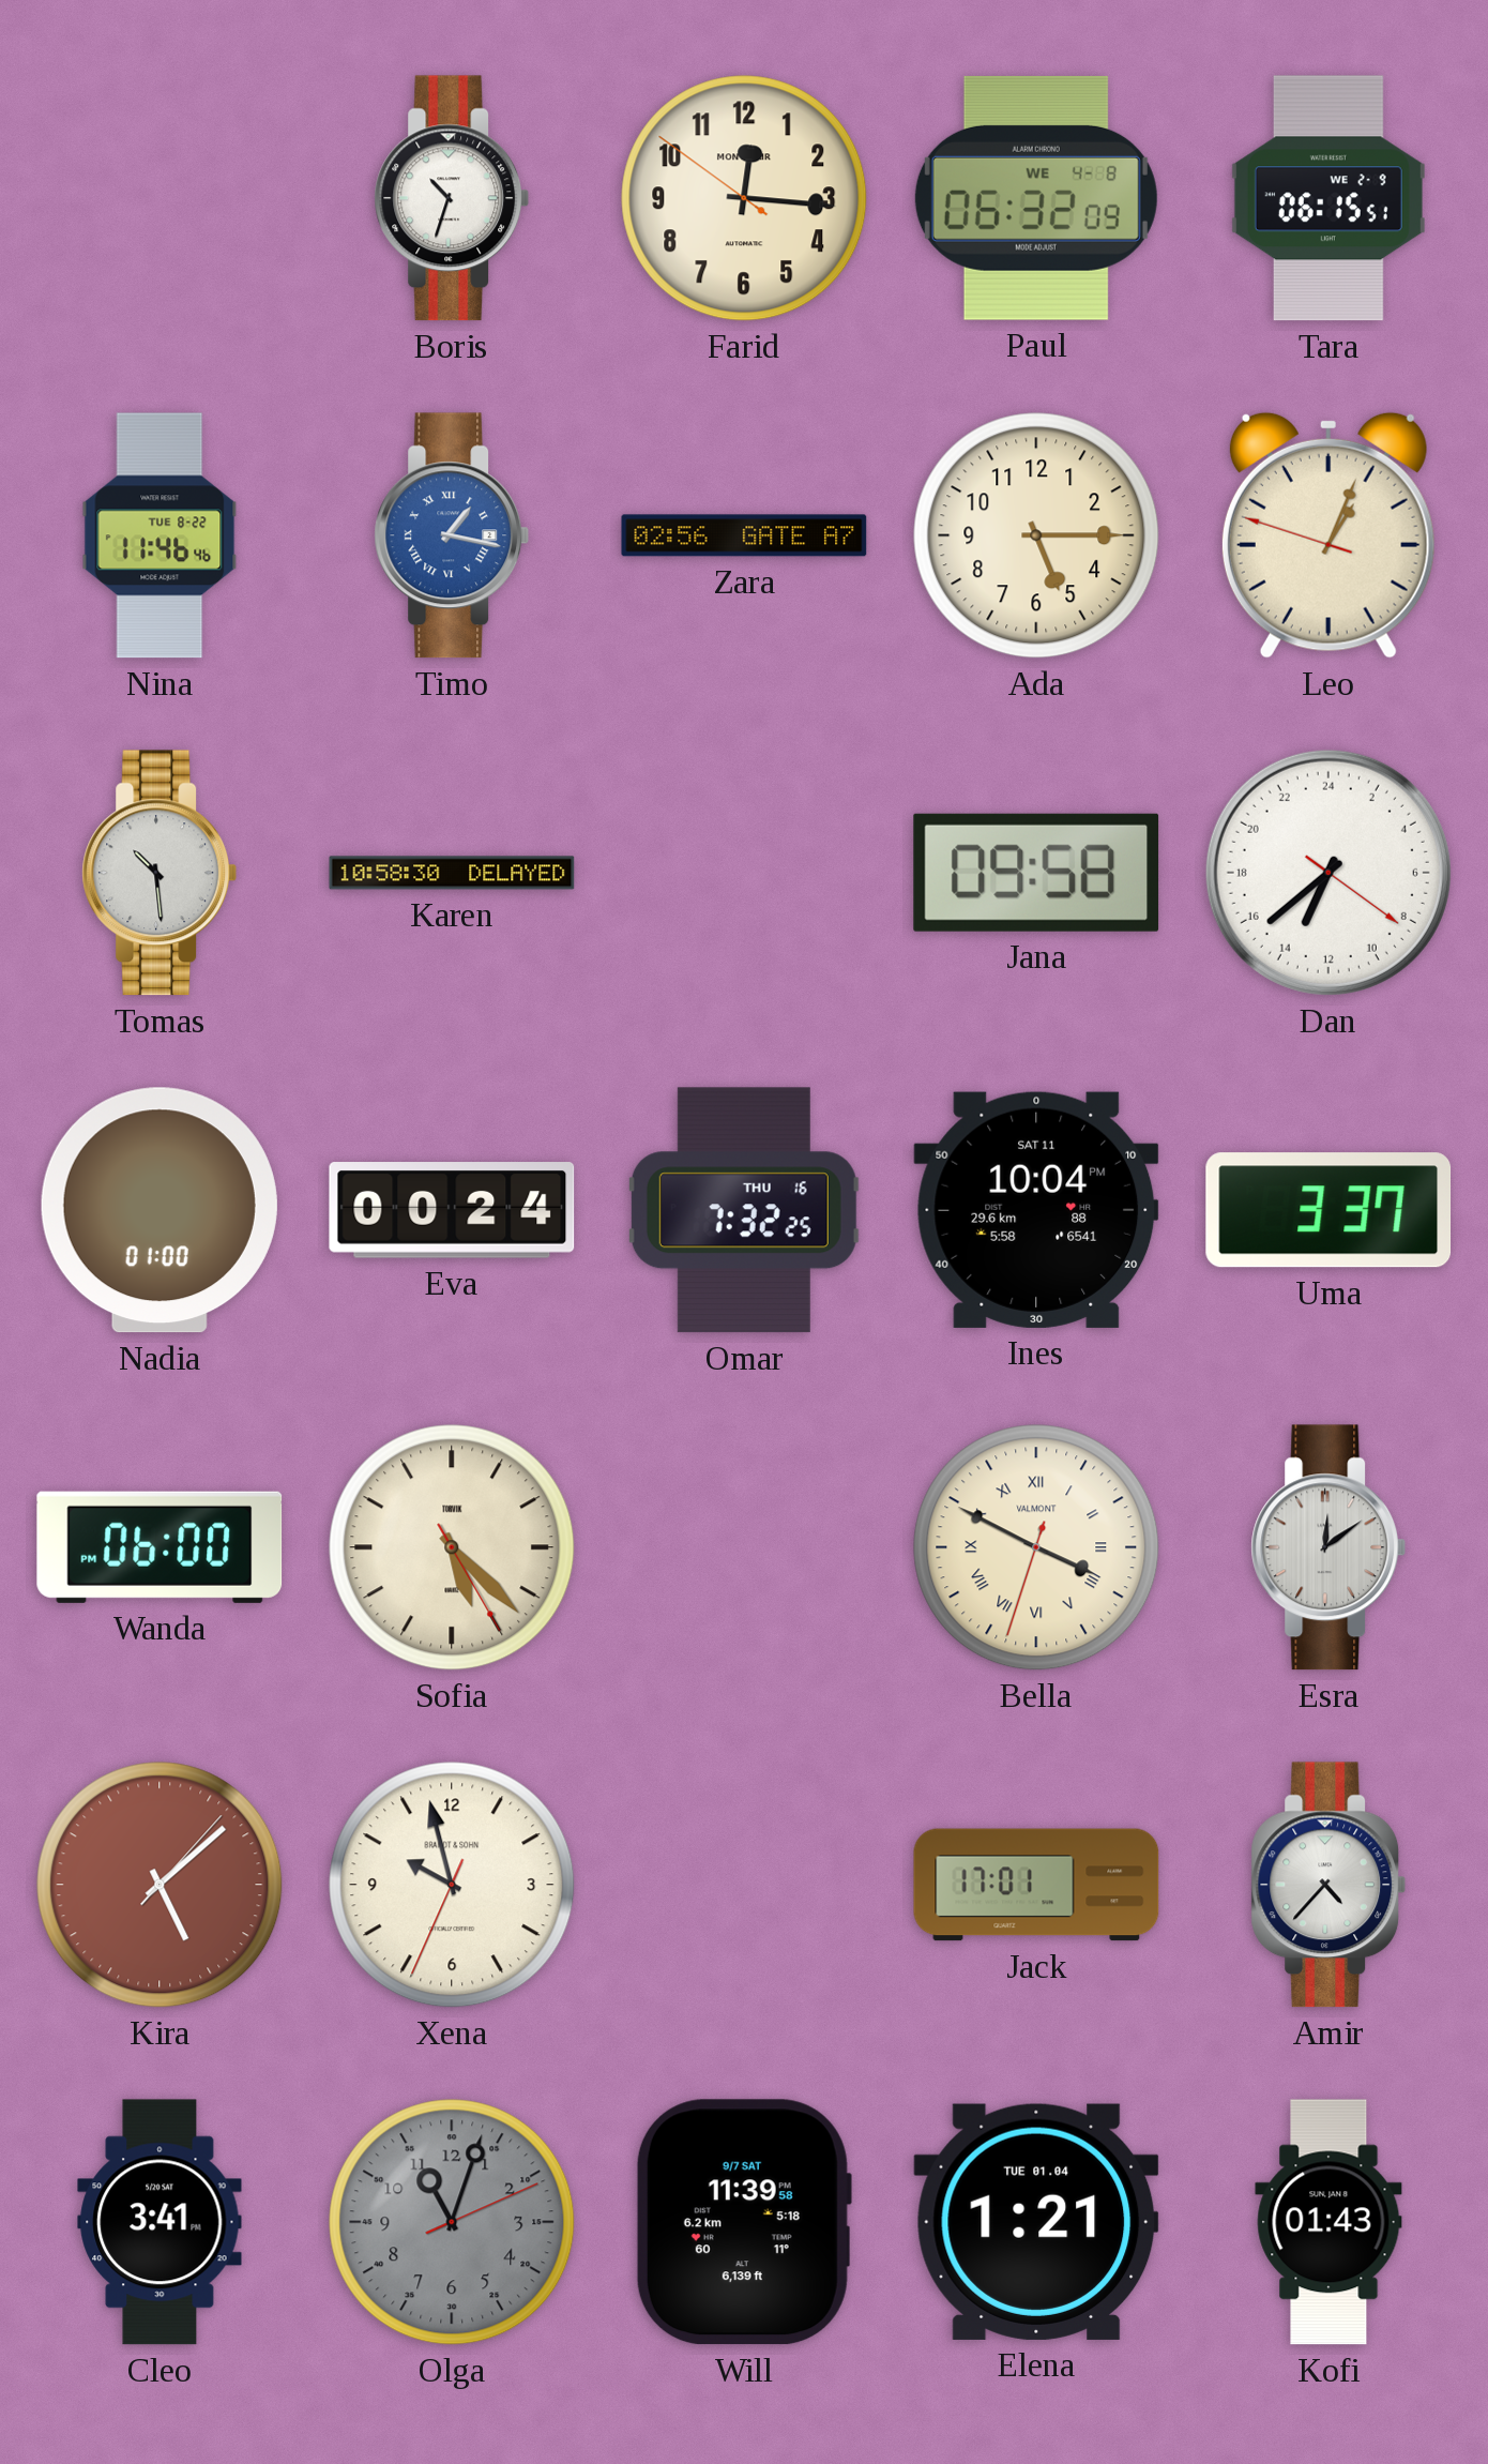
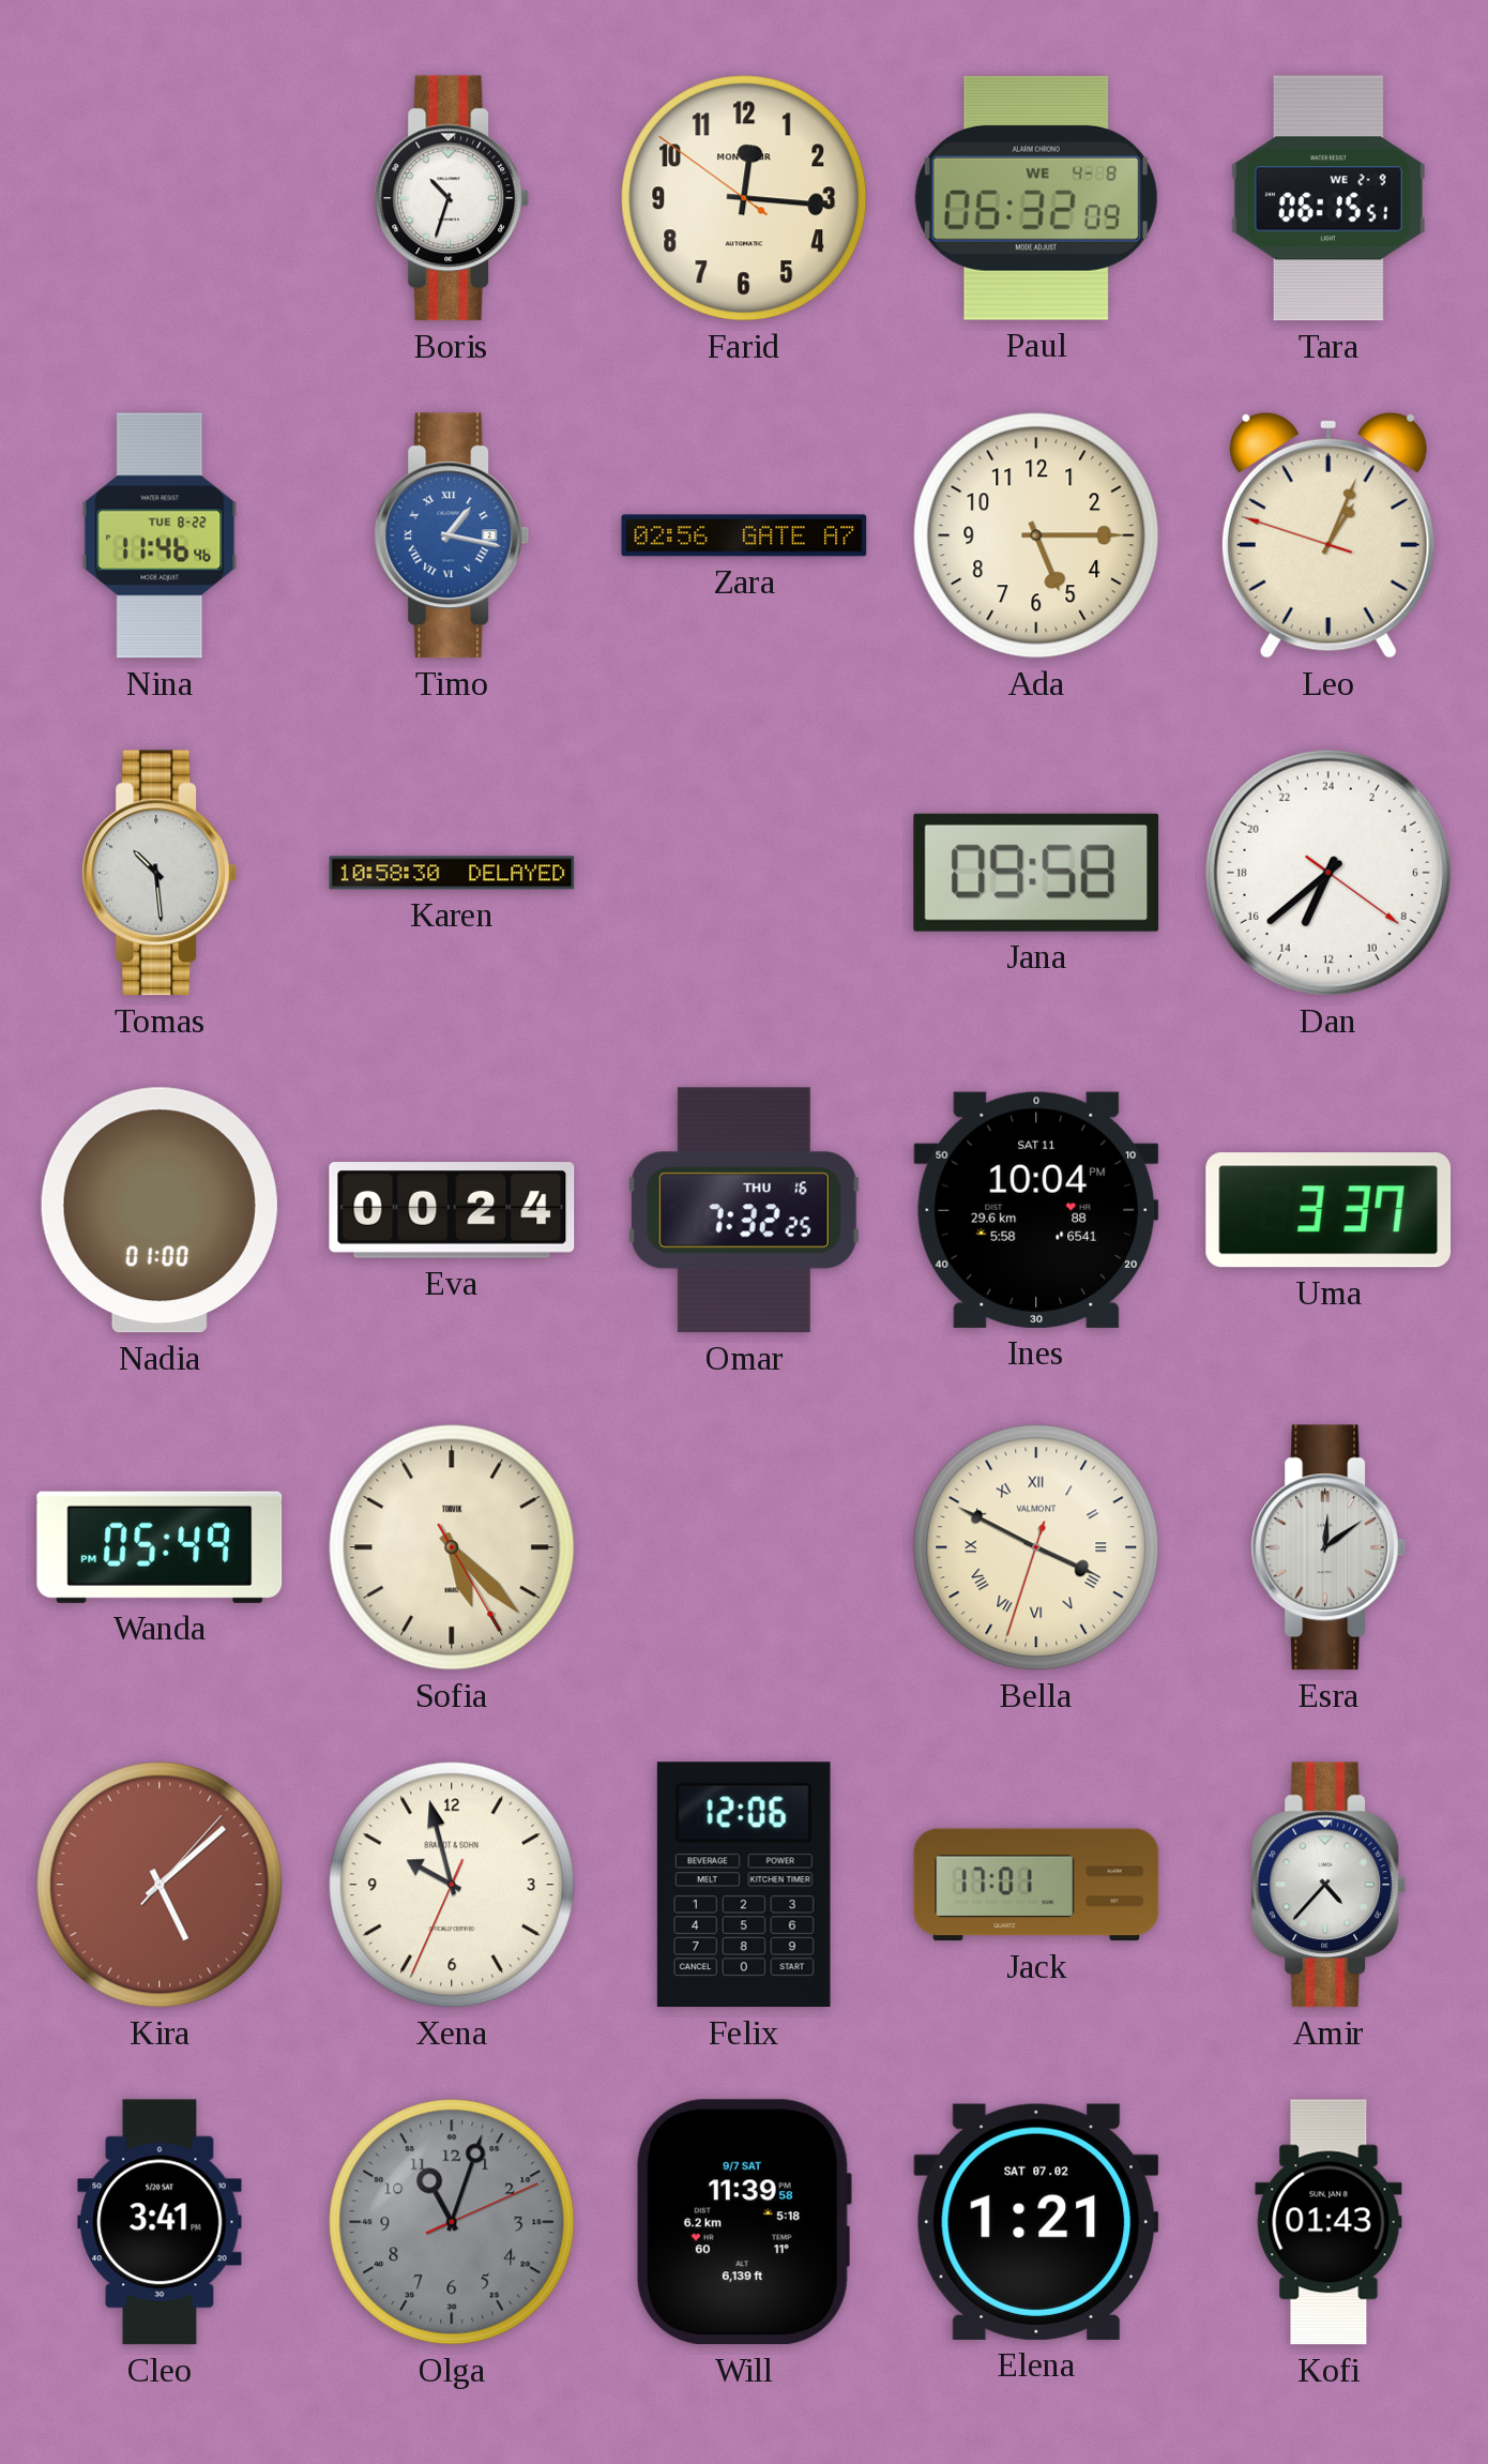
Wanda: 06:00 -> 05:49
Felix: none -> 12:06
Elena date: TUE 01.04 -> SAT 07.02
